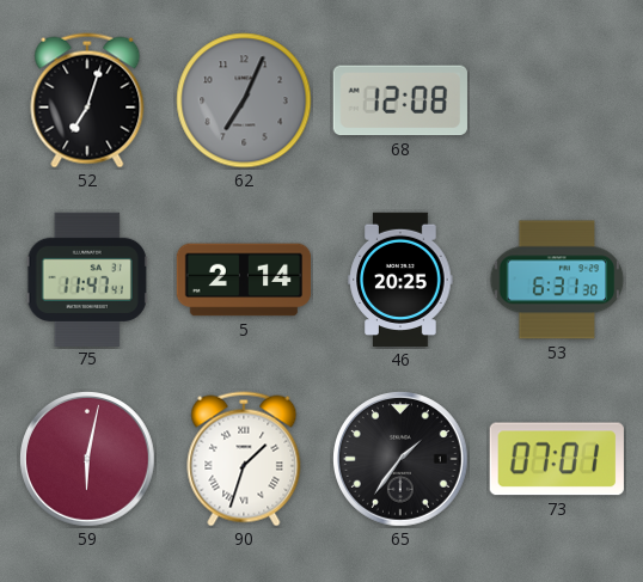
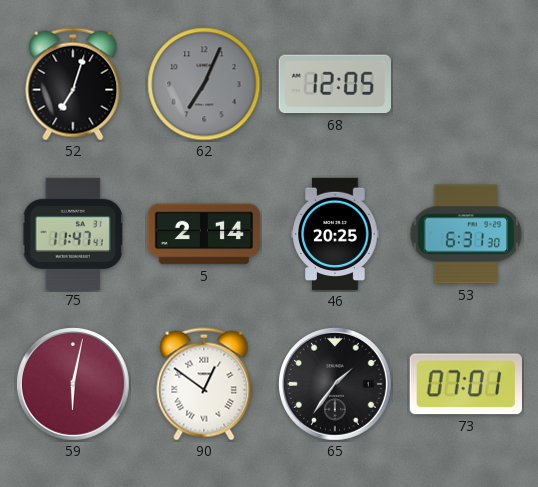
68: 12:08 -> 12:05
90: 1:33 -> 12:51
